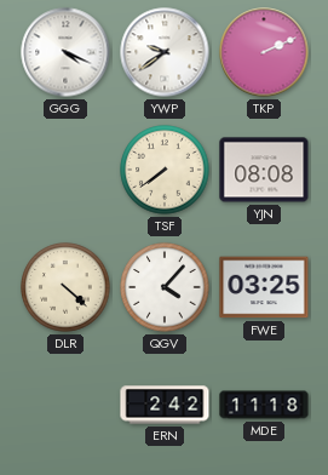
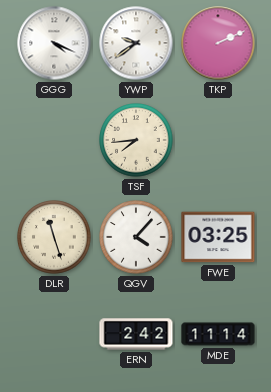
TSF: 7:39 -> 7:44
YJN: 08:08 -> none
DLR: 4:22 -> 11:27
MDE: 11:18 -> 11:14
